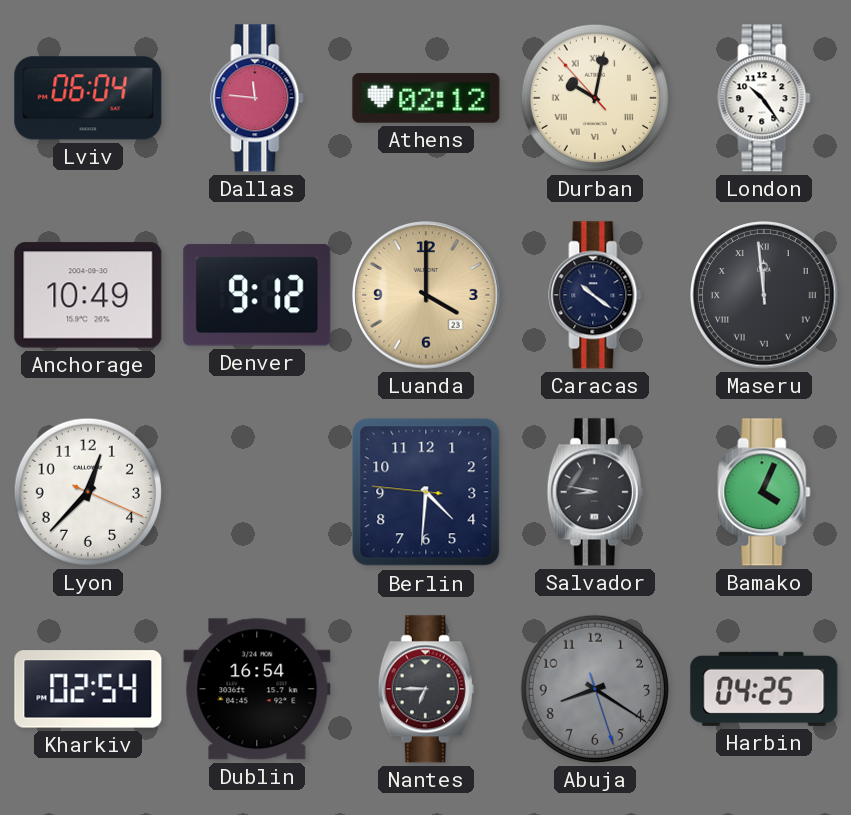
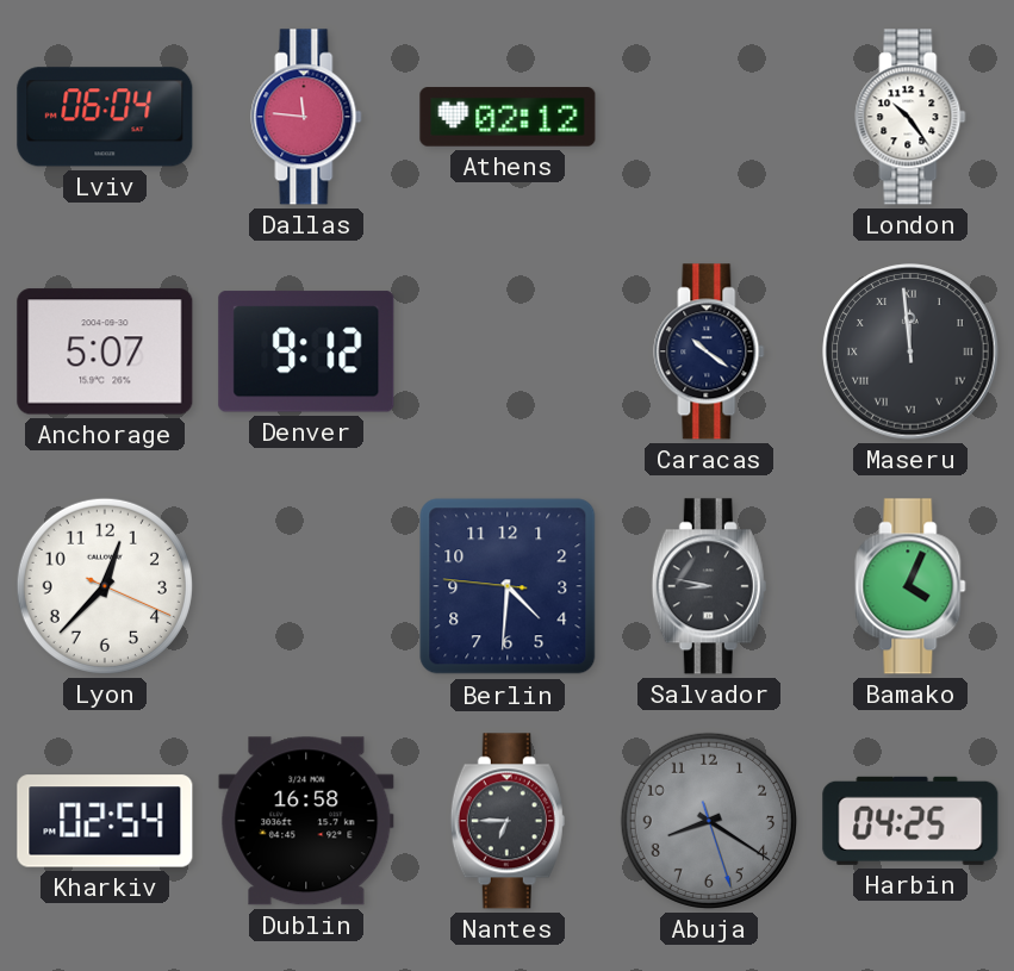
Durban: 10:01 -> none
Anchorage: 10:49 -> 5:07
Luanda: 4:00 -> none
Dublin: 16:54 -> 16:58
